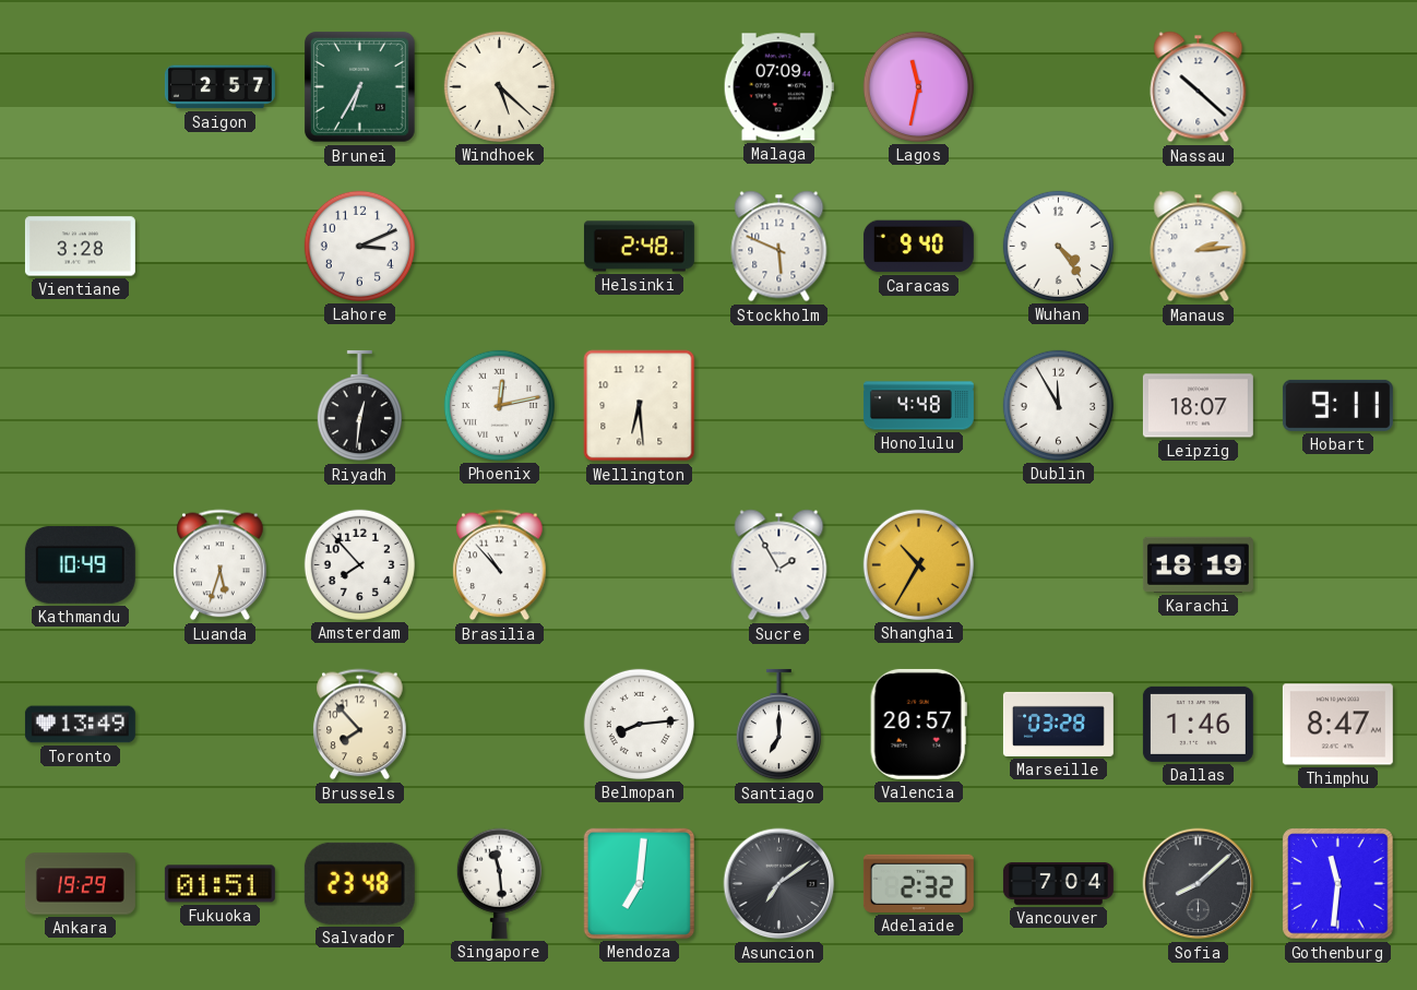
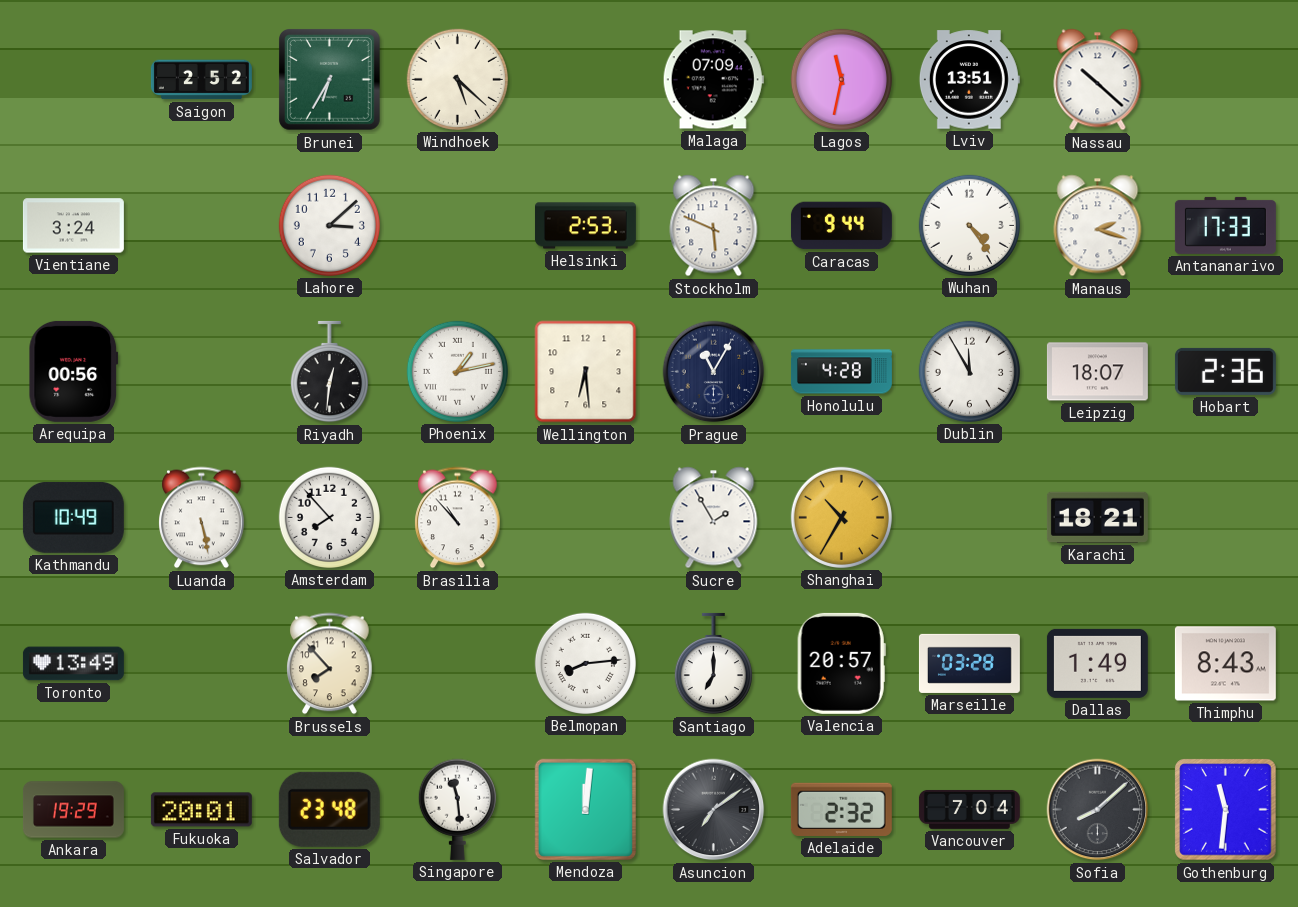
Saigon: 2:57 -> 2:52
Lviv: none -> 13:51
Vientiane: 3:28 -> 3:24
Lahore: 3:11 -> 3:08
Helsinki: 2:48 -> 2:53
Caracas: 9:40 -> 9:44
Manaus: 2:14 -> 2:18
Antananarivo: none -> 17:33
Arequipa: none -> 00:56
Phoenix: 12:13 -> 1:13
Prague: none -> 11:05
Honolulu: 4:48 -> 4:28
Hobart: 9:11 -> 2:36
Luanda: 5:33 -> 5:28
Karachi: 18:19 -> 18:21
Dallas: 1:46 -> 1:49
Thimphu: 8:47 -> 8:43
Fukuoka: 01:51 -> 20:01
Mendoza: 7:01 -> 12:01
